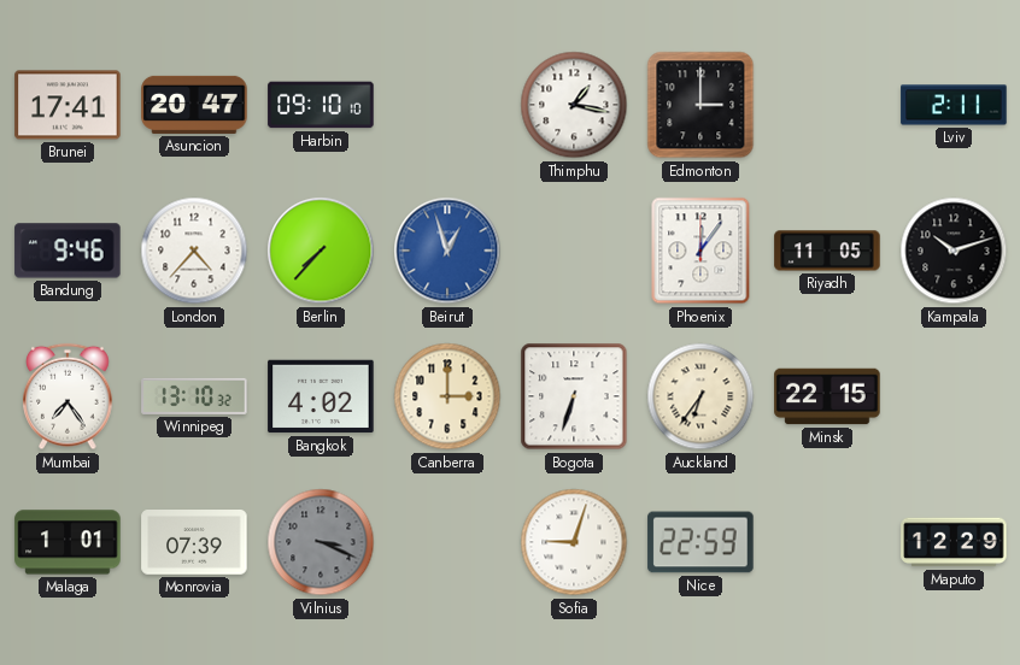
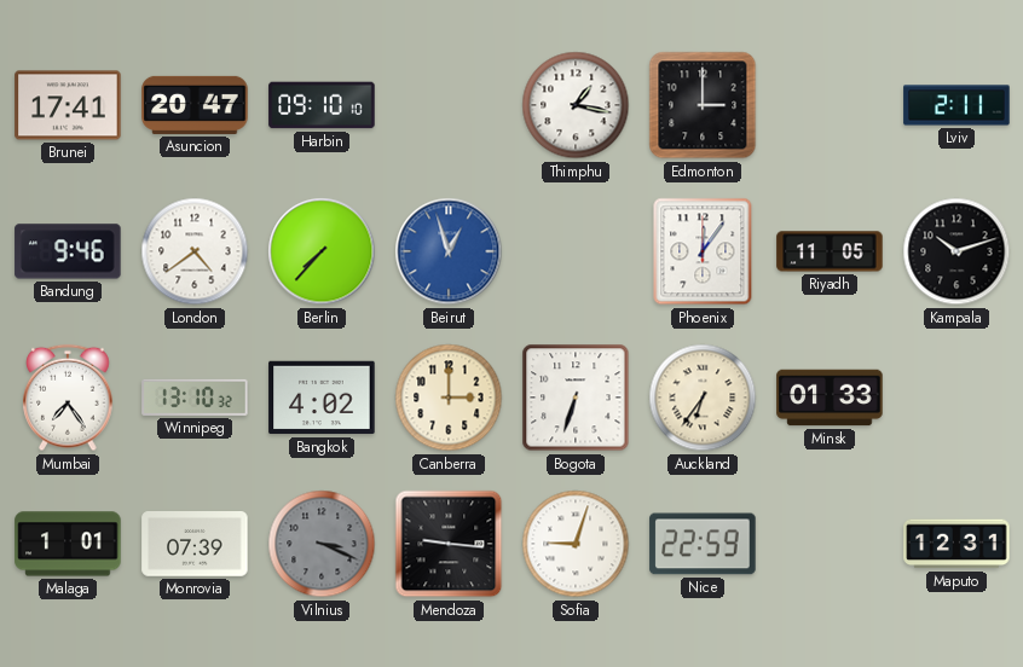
London: 4:37 -> 4:39
Minsk: 22:15 -> 01:33
Mendoza: none -> 9:16
Maputo: 12:29 -> 12:31
